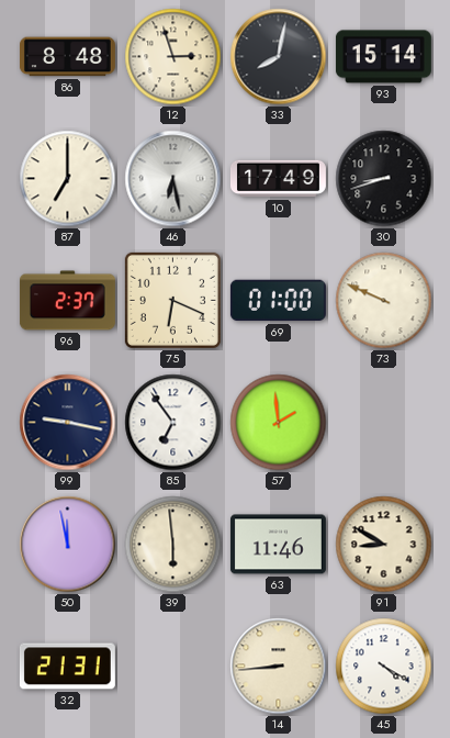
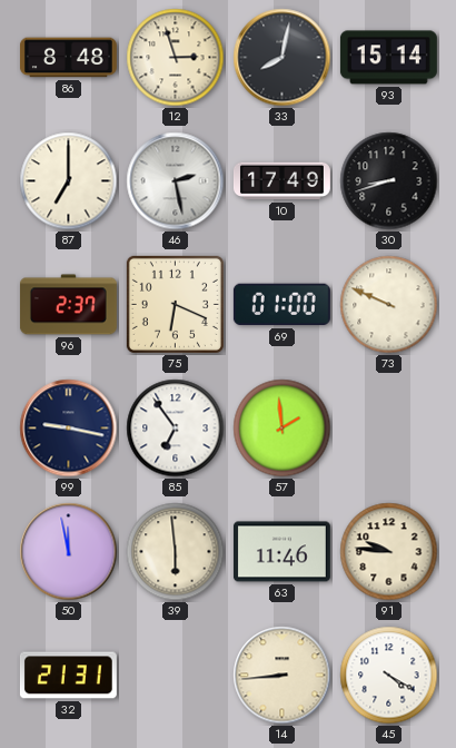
46: 6:28 -> 2:28
91: 8:50 -> 9:46
